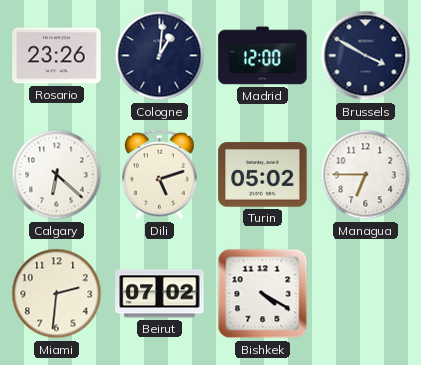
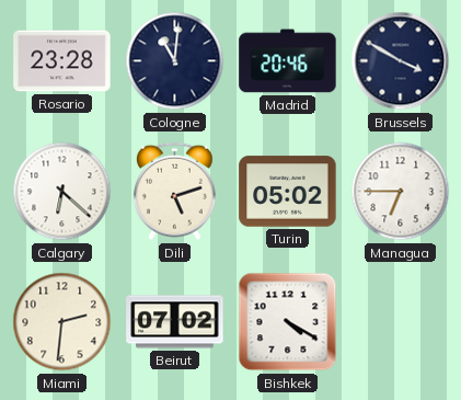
Rosario: 23:26 -> 23:28
Cologne: 1:01 -> 11:01
Madrid: 12:00 -> 20:46
